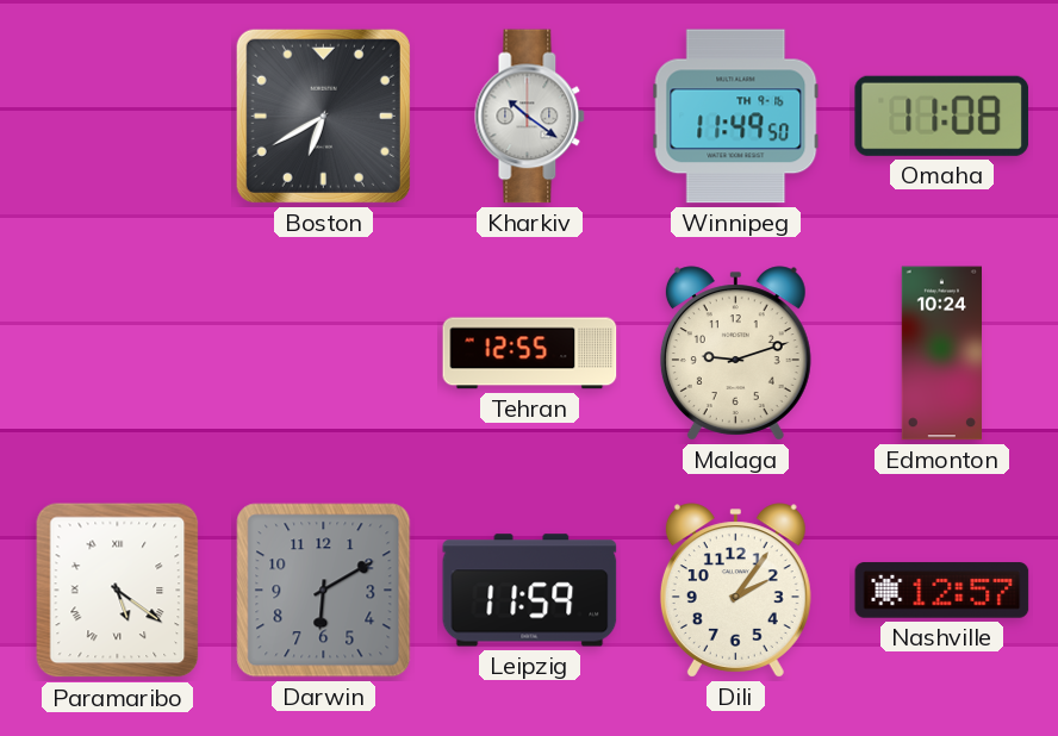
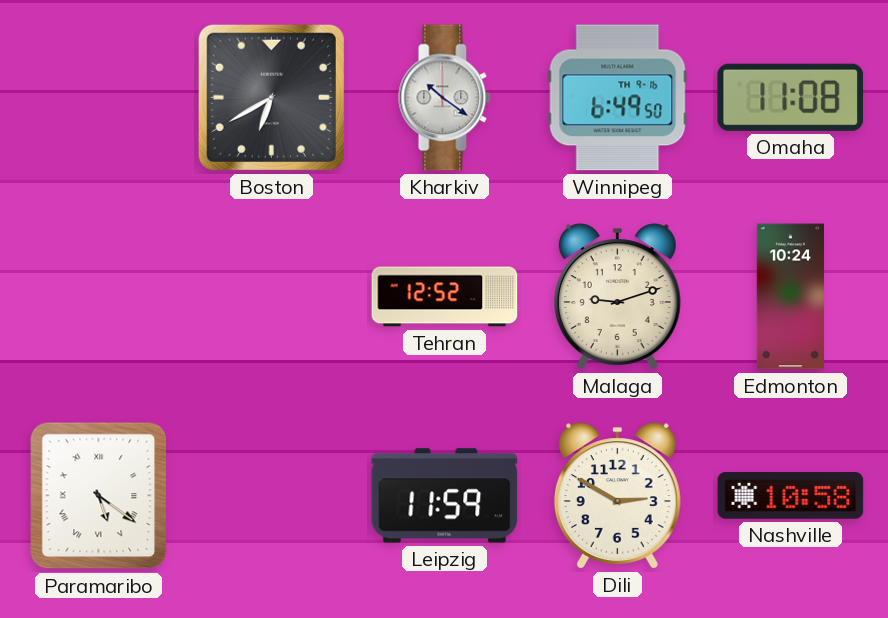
Winnipeg: 11:49 -> 6:49
Tehran: 12:55 -> 12:52
Darwin: 6:10 -> none
Dili: 2:06 -> 2:50
Nashville: 12:57 -> 10:58
